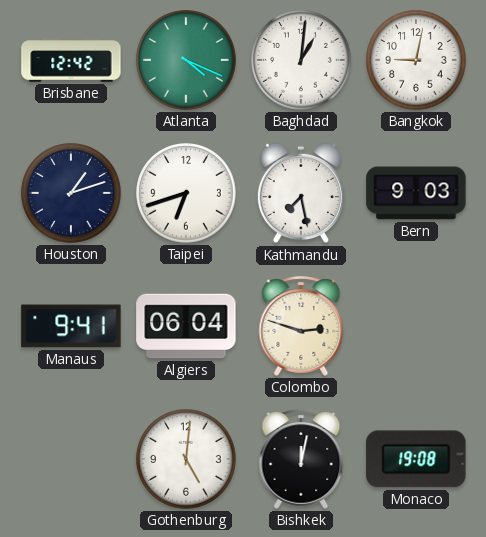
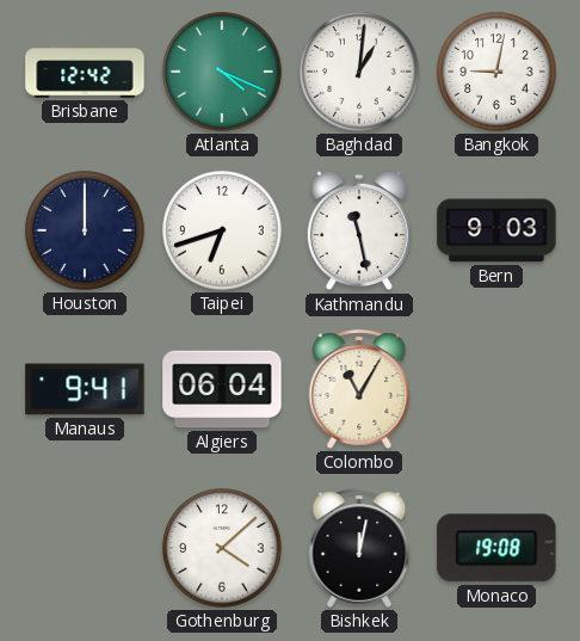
Houston: 1:12 -> 12:00
Kathmandu: 7:28 -> 11:28
Colombo: 2:48 -> 11:05
Gothenburg: 5:01 -> 4:08
